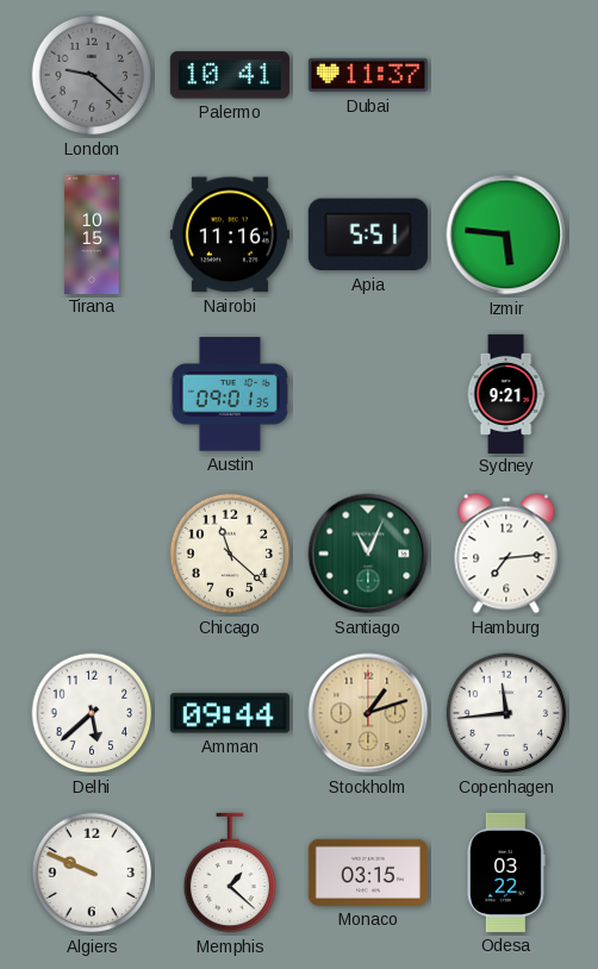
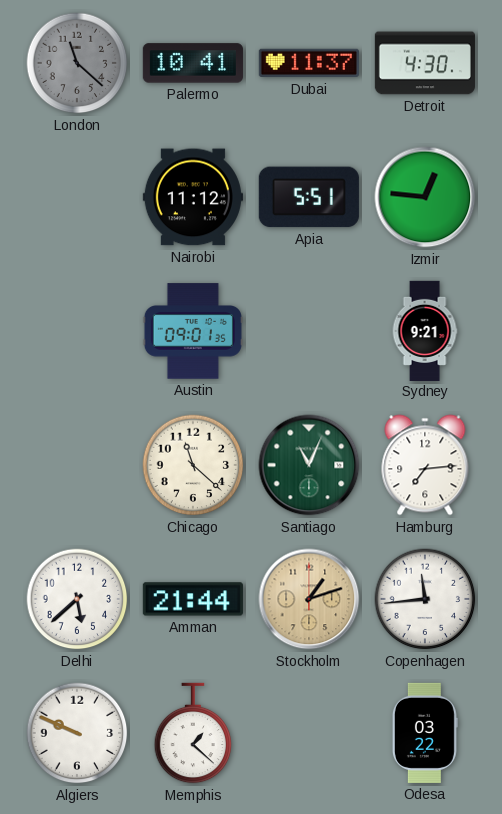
London: 9:22 -> 11:22
Detroit: none -> 4:30
Tirana: 10:15 -> none
Nairobi: 11:16 -> 11:12
Izmir: 5:46 -> 12:46
Amman: 09:44 -> 21:44
Monaco: 03:15 -> none
